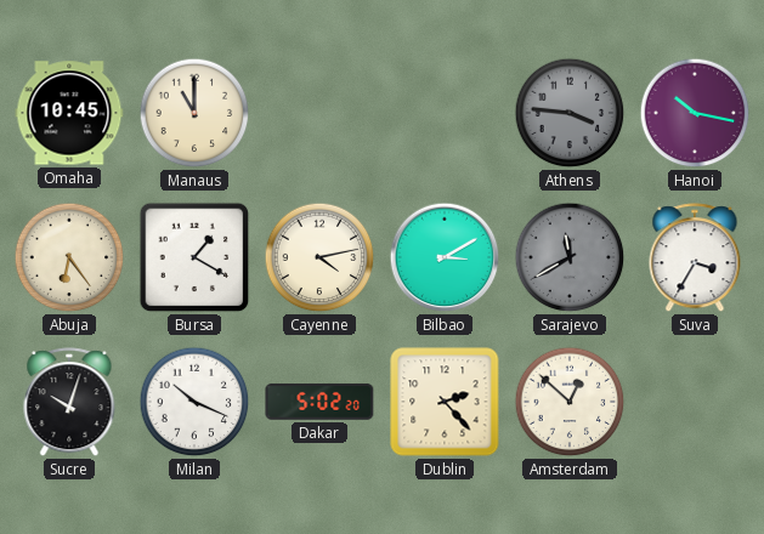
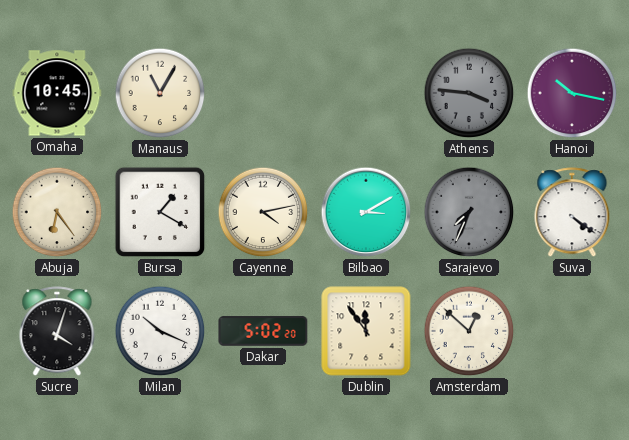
Manaus: 11:00 -> 11:05
Sarajevo: 11:40 -> 7:34
Suva: 3:35 -> 4:21
Sucre: 10:03 -> 4:03
Dublin: 2:23 -> 11:54
